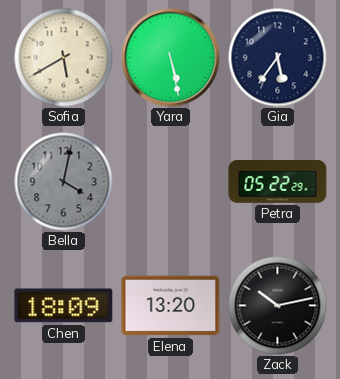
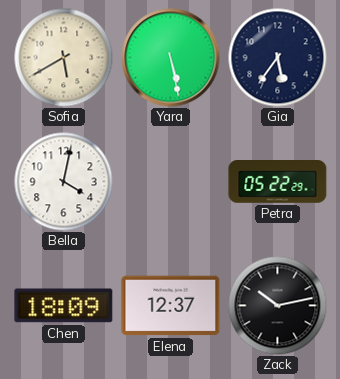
Bella dial: grey -> white
Elena: 13:20 -> 12:37
